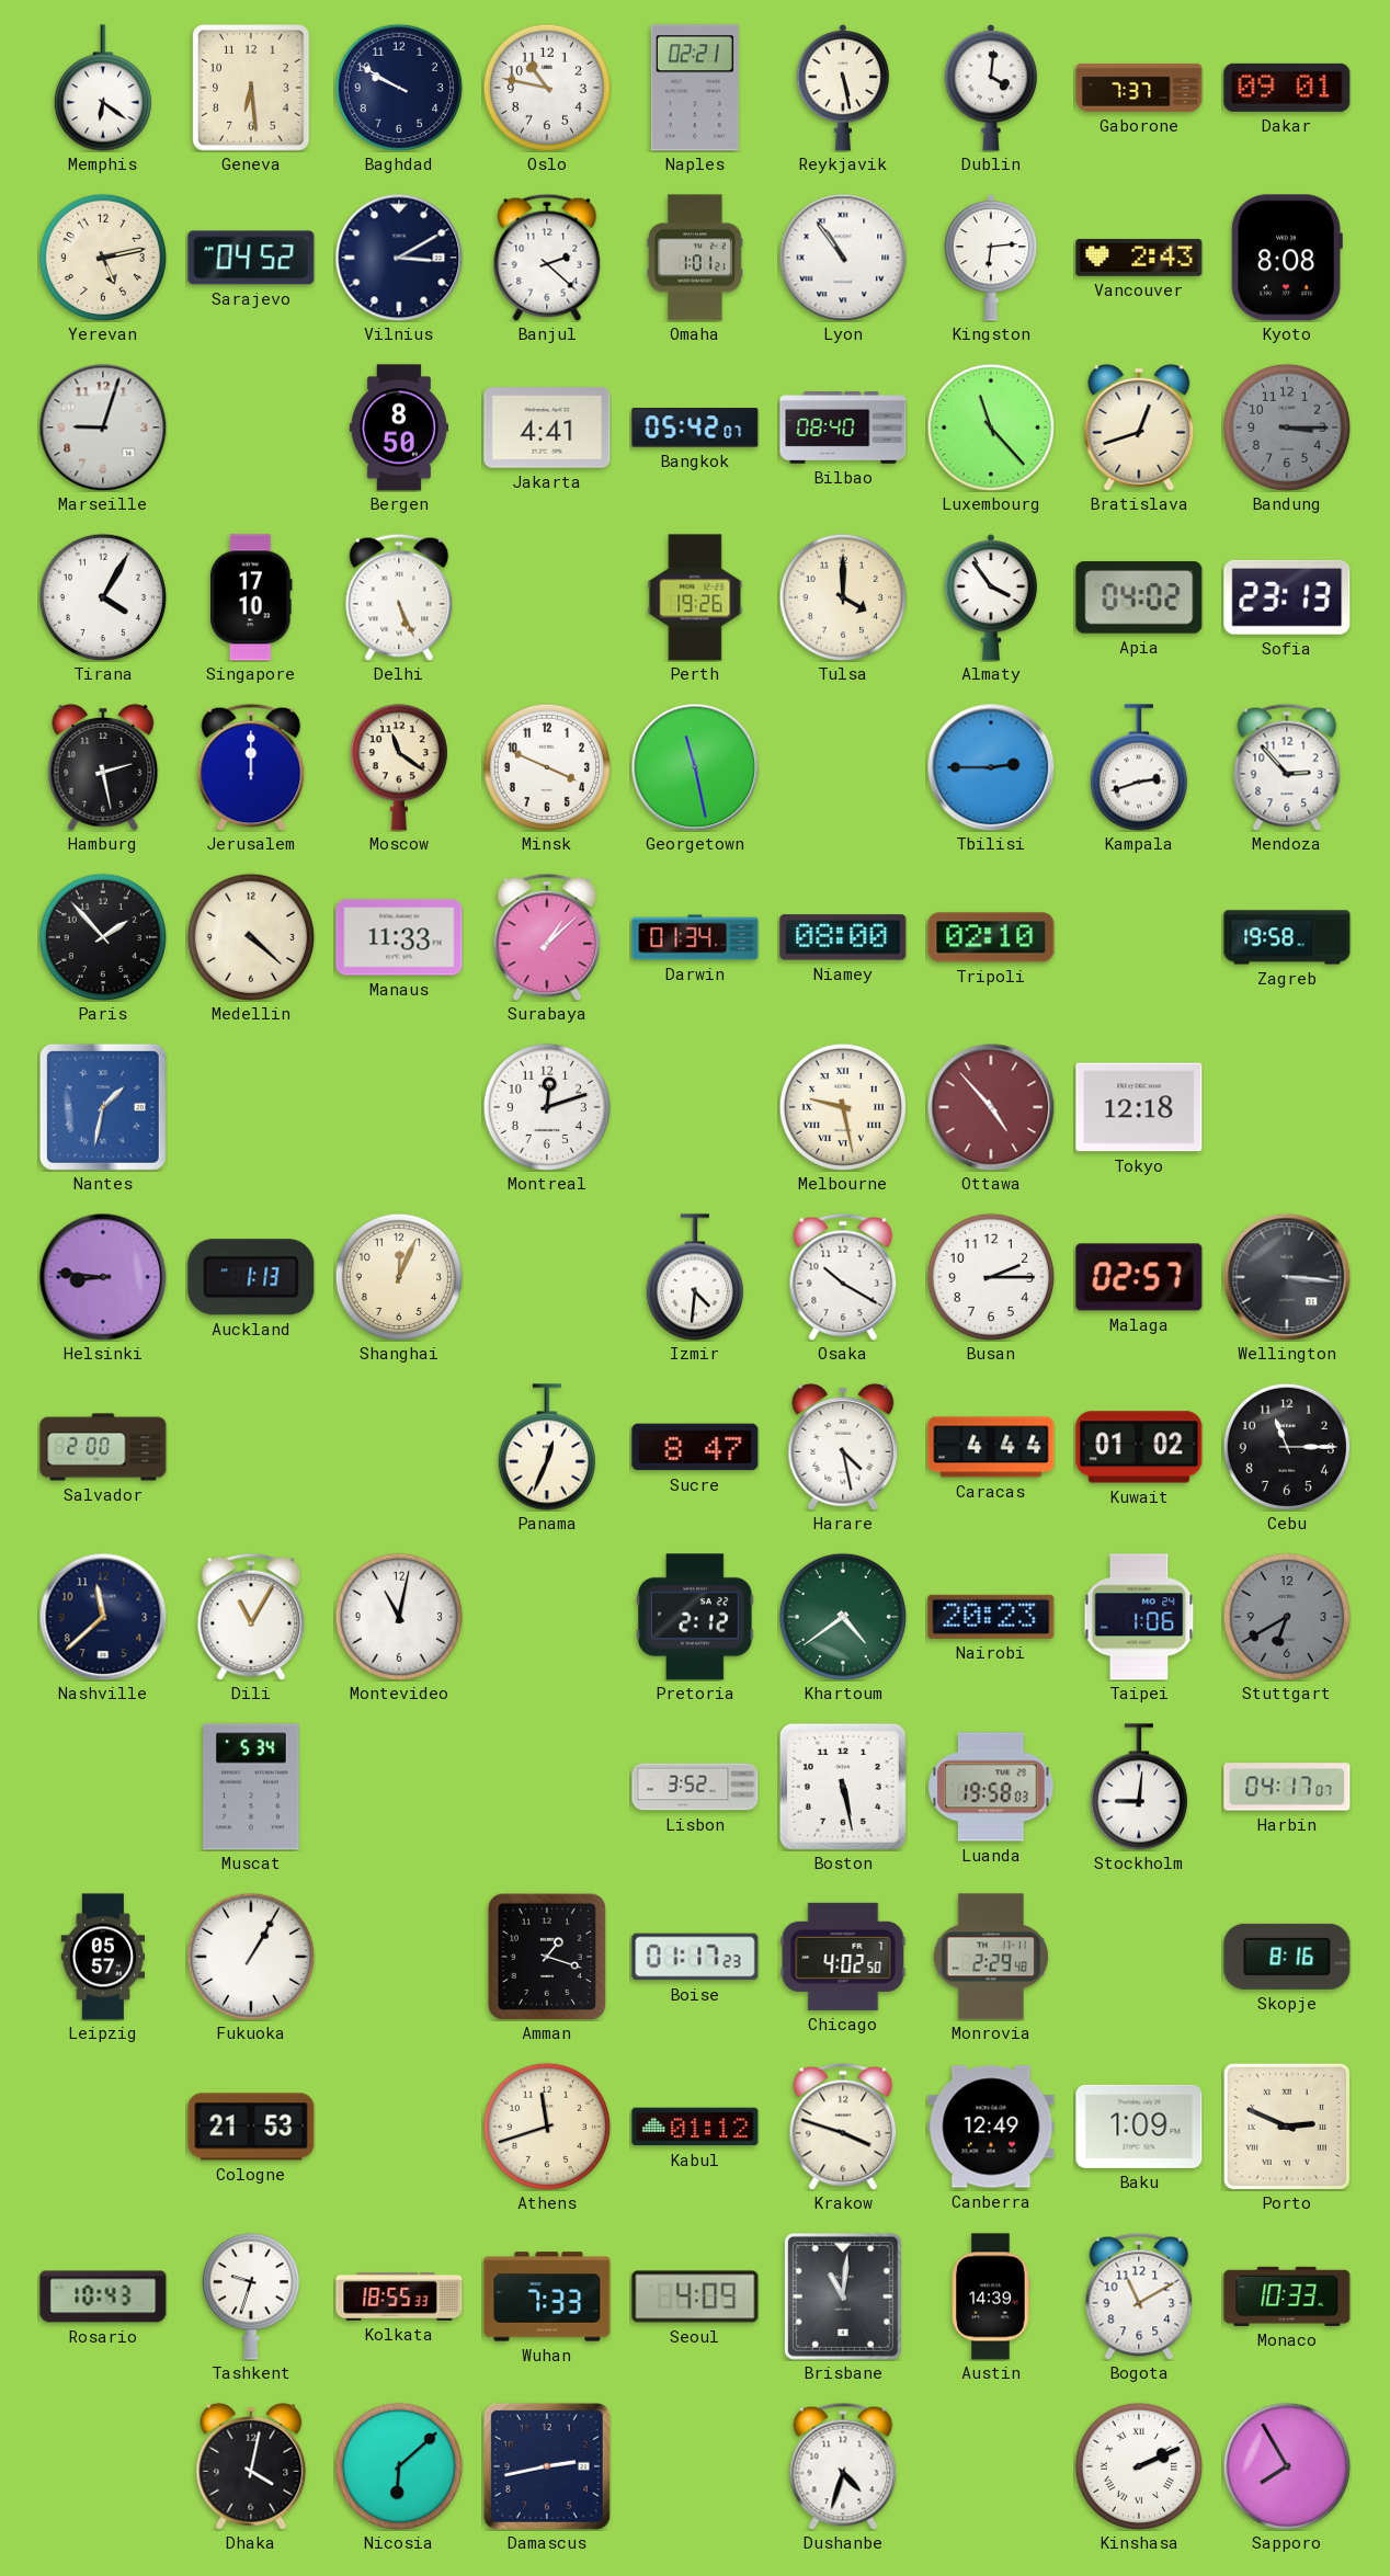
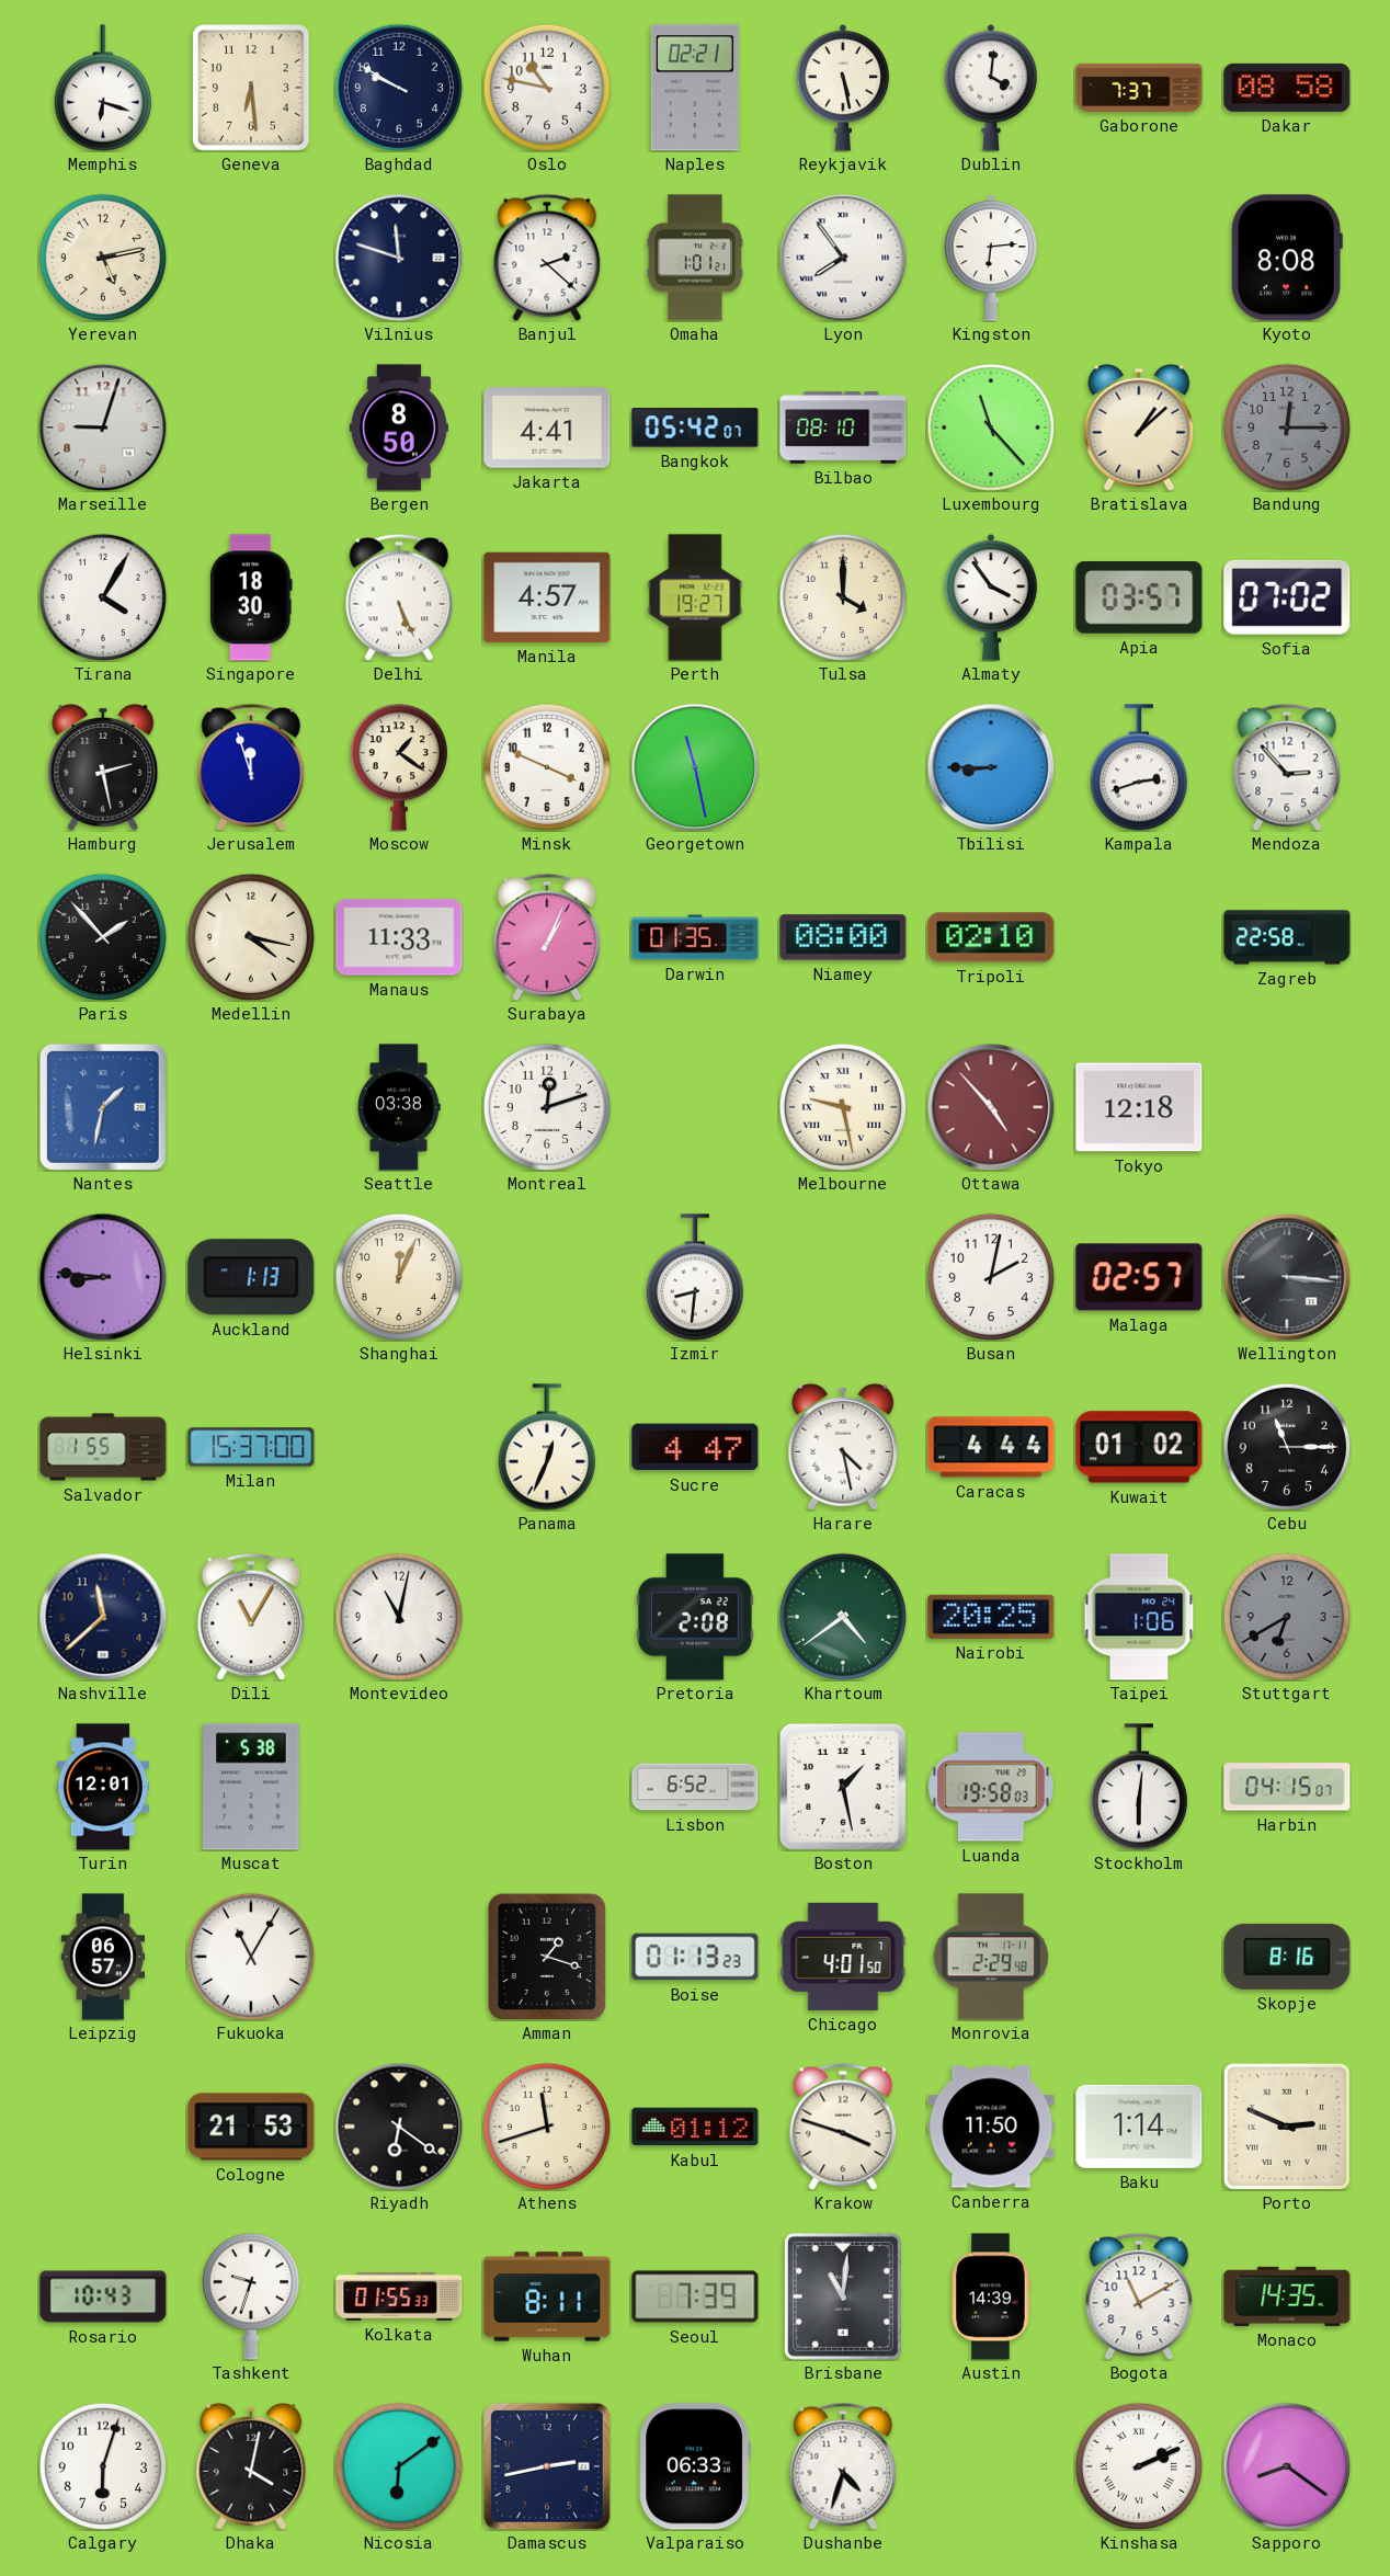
Memphis: 6:21 -> 6:18
Dakar: 09:01 -> 08:58
Sarajevo: 04:52 -> none
Vilnius: 3:10 -> 11:48
Lyon: 10:54 -> 7:54
Vancouver: 2:43 -> none
Bilbao: 08:40 -> 08:10
Bratislava: 12:42 -> 1:08
Bandung: 3:15 -> 12:15
Singapore: 17:10 -> 18:30
Manila: none -> 4:57
Perth: 19:26 -> 19:27
Apia: 04:02 -> 03:57
Sofia: 23:13 -> 07:02
Jerusalem: 12:00 -> 11:57
Moscow: 11:21 -> 1:21
Tbilisi: 2:45 -> 8:45
Medellin: 4:22 -> 4:17
Surabaya: 1:08 -> 1:04
Darwin: 01:34 -> 01:35
Zagreb: 19:58 -> 22:58
Seattle: none -> 03:38
Izmir: 4:31 -> 8:31
Osaka: 10:20 -> none
Busan: 2:15 -> 2:02
Salvador: 2:00 -> 1:55
Milan: none -> 15:37
Sucre: 8:47 -> 4:47
Pretoria: 2:12 -> 2:08
Nairobi: 20:23 -> 20:25
Turin: none -> 12:01
Muscat: 5:34 -> 5:38
Lisbon: 3:52 -> 6:52
Boston: 5:28 -> 1:28
Stockholm: 9:01 -> 6:01
Harbin: 04:17 -> 04:15
Leipzig: 05:57 -> 06:57
Fukuoka: 1:05 -> 11:05
Boise: 01:17 -> 01:13
Chicago: 4:02 -> 4:01
Riyadh: none -> 6:21
Canberra: 12:49 -> 11:50
Baku: 1:09 -> 1:14
Kolkata: 18:55 -> 01:55
Wuhan: 7:33 -> 8:11
Seoul: 4:09 -> 7:39
Monaco: 10:33 -> 14:35
Calgary: none -> 6:03
Nicosia: 6:08 -> 6:09
Valparaiso: none -> 06:33
Sapporo: 7:55 -> 8:21
